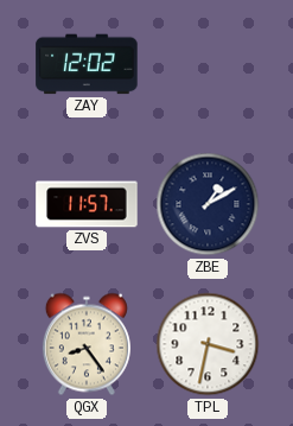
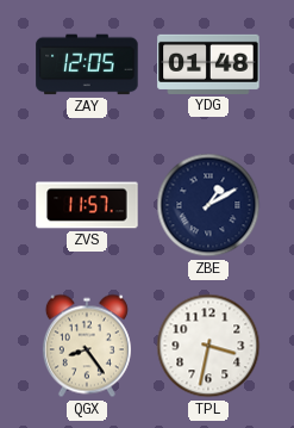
ZAY: 12:02 -> 12:05
YDG: none -> 01:48
